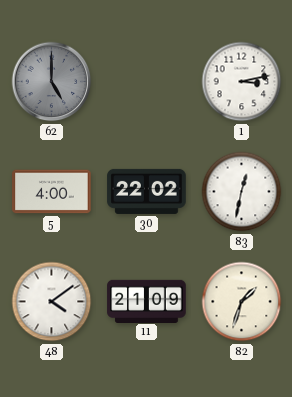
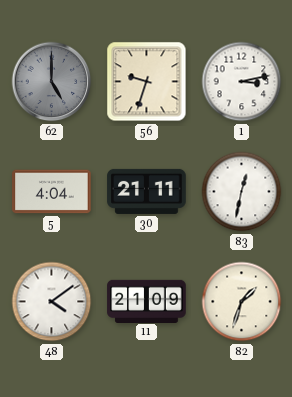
56: none -> 9:33
5: 4:00 -> 4:04
30: 22:02 -> 21:11
